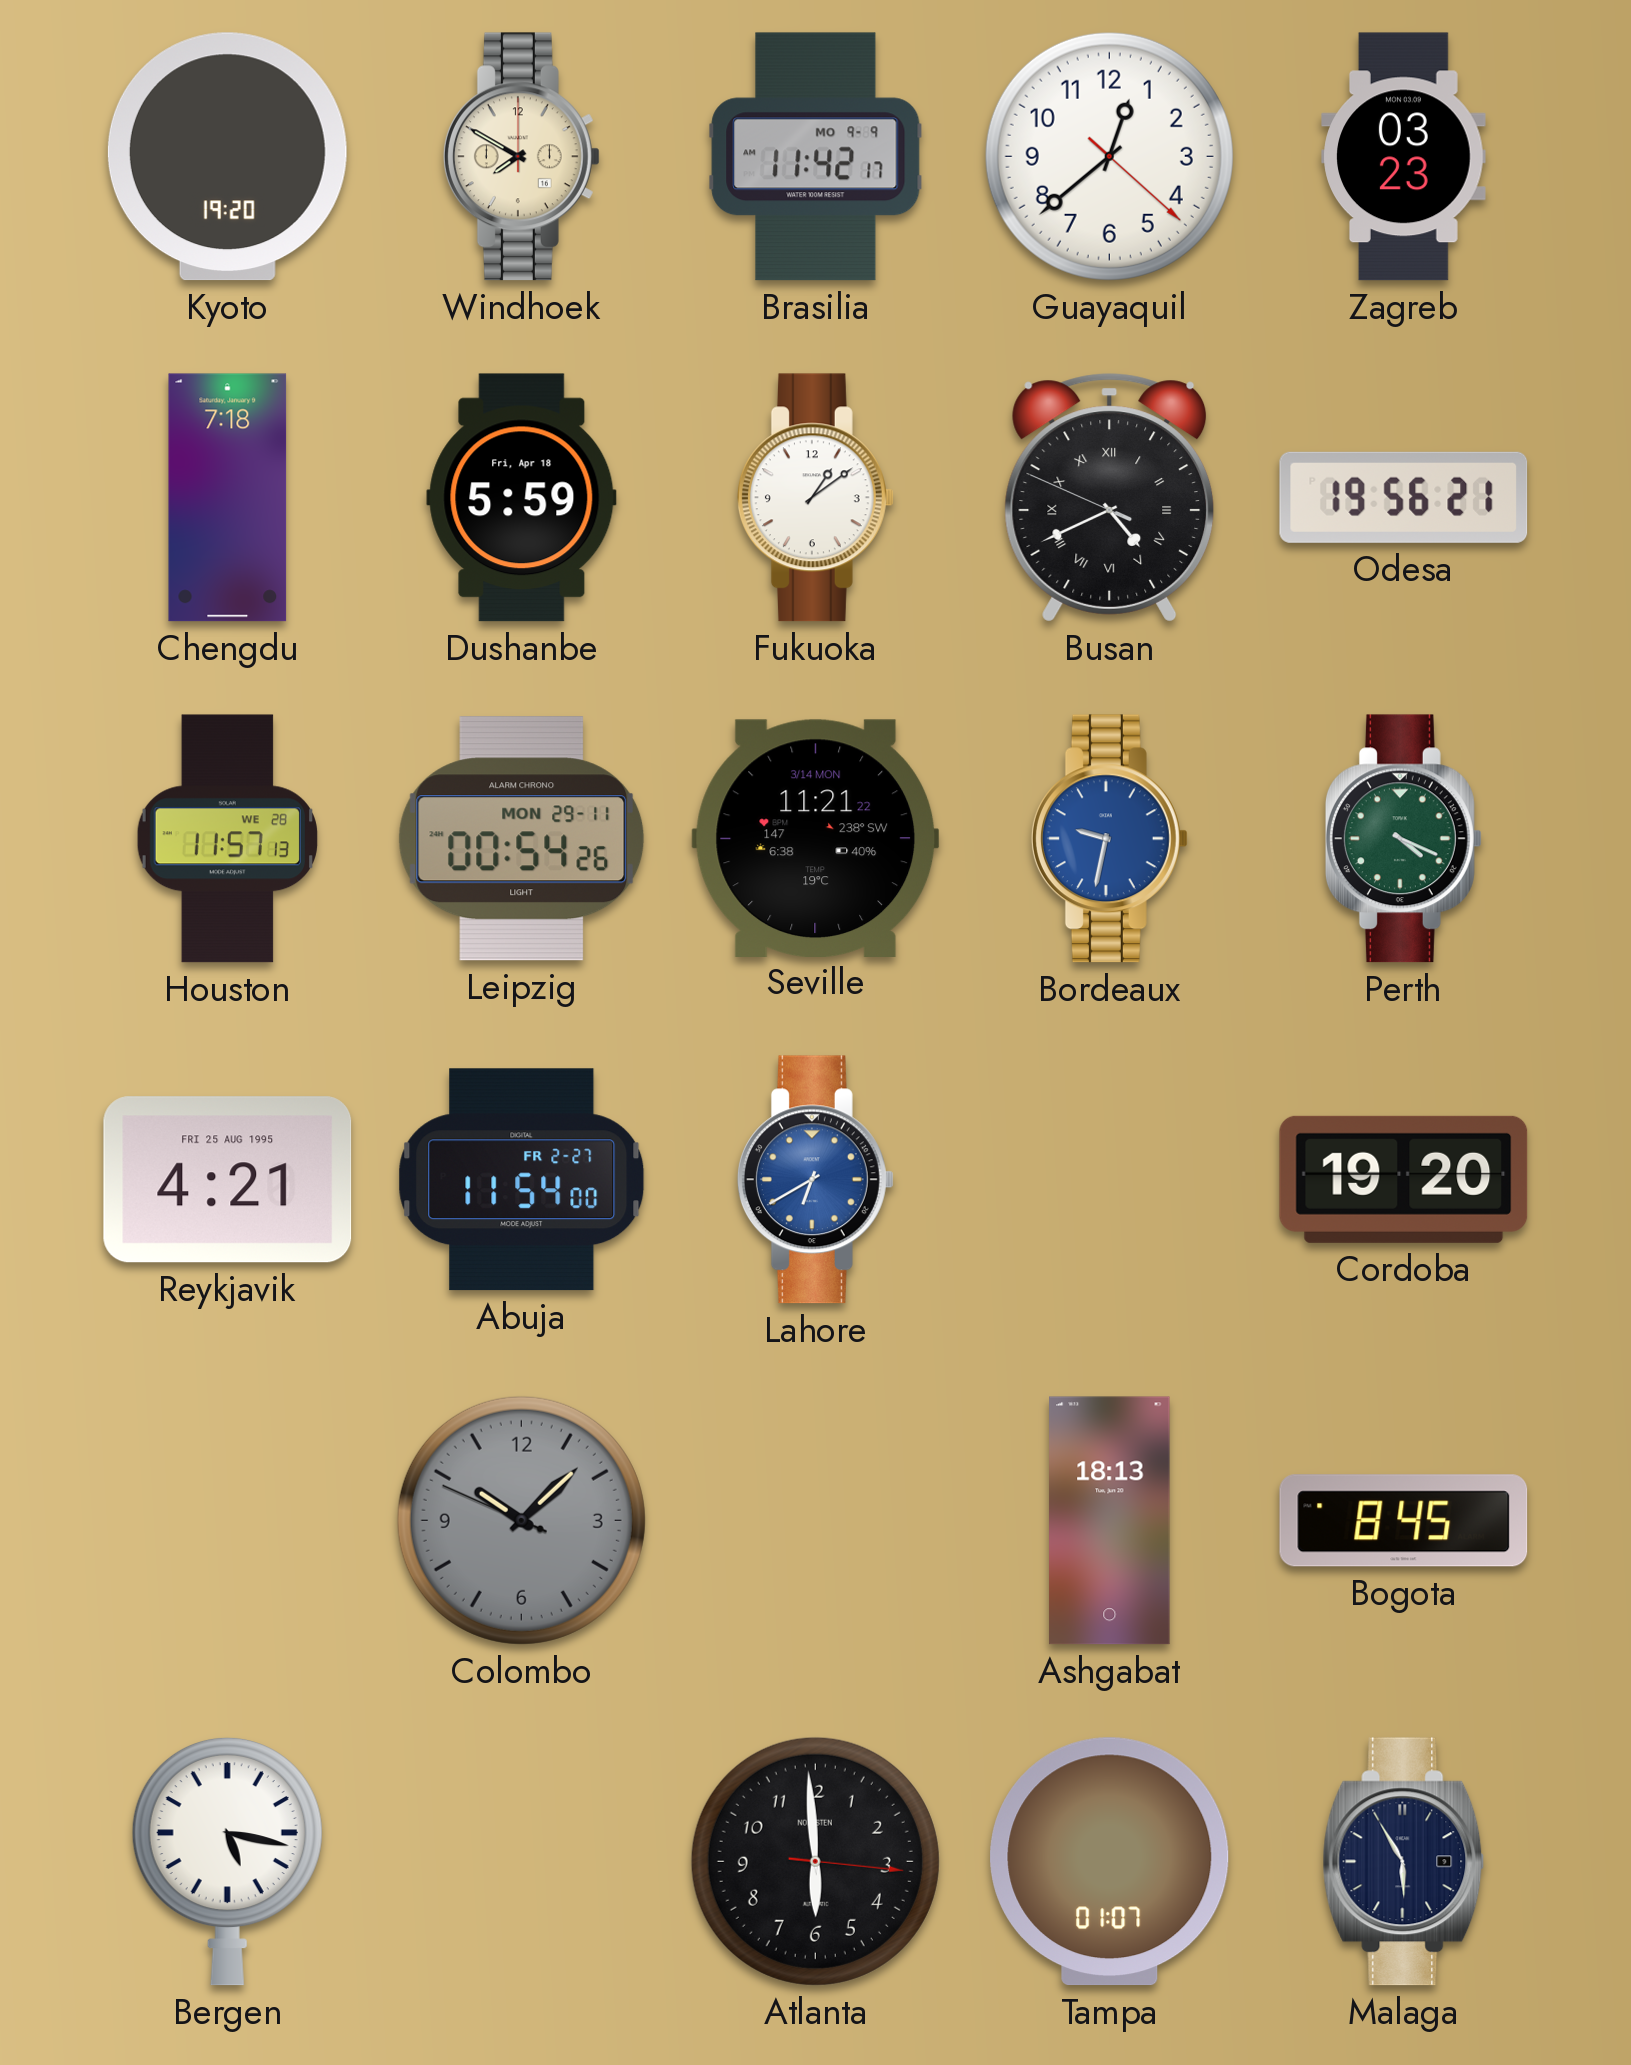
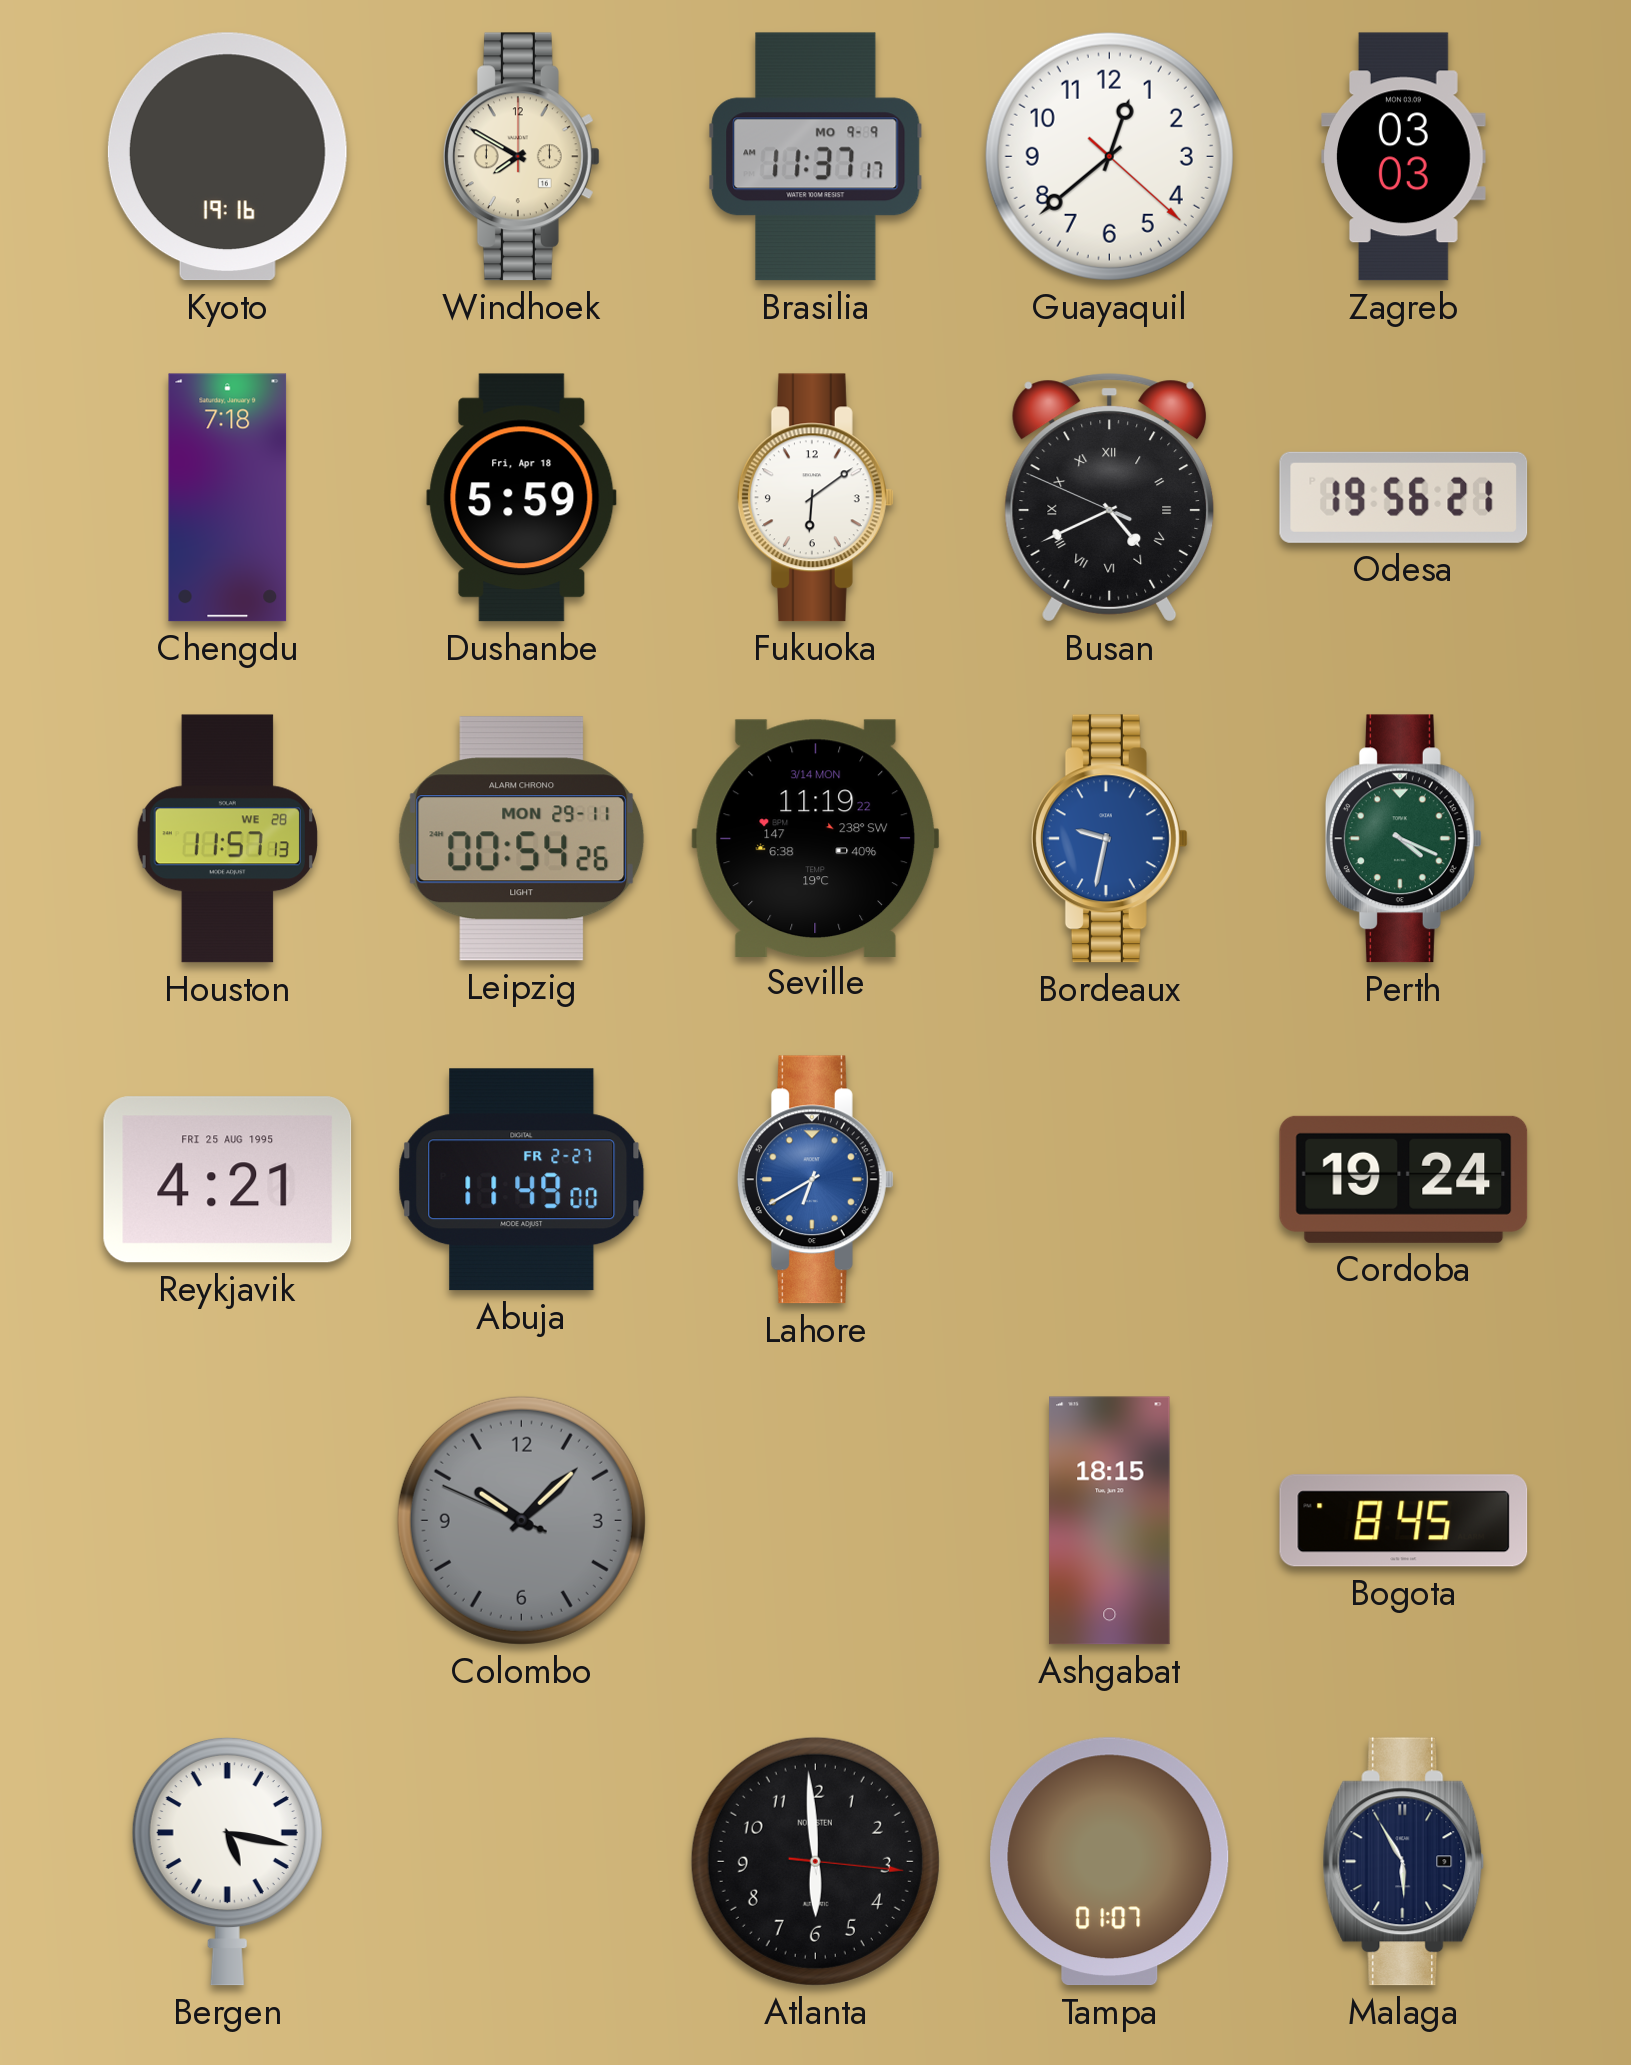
Kyoto: 19:20 -> 19:16
Brasilia: 11:42 -> 11:37
Zagreb: 03:23 -> 03:03
Fukuoka: 1:09 -> 6:09
Seville: 11:21 -> 11:19
Abuja: 11:54 -> 11:49
Cordoba: 19:20 -> 19:24
Ashgabat: 18:13 -> 18:15
